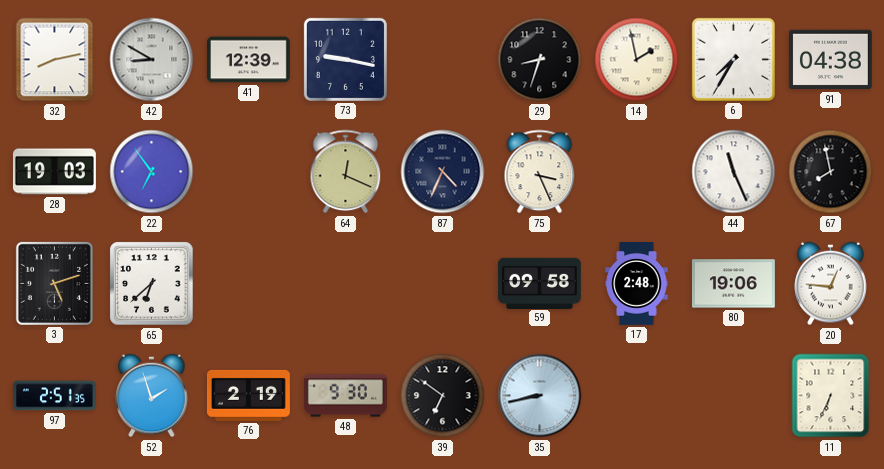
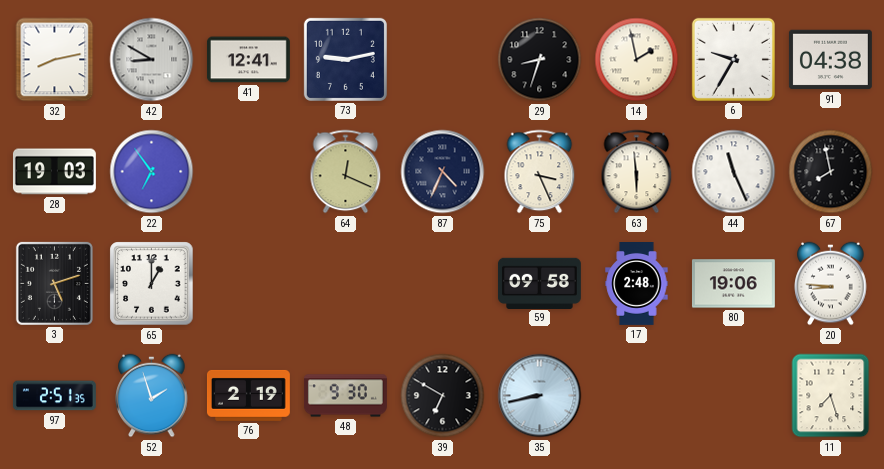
41: 12:39 -> 12:41
73: 9:17 -> 9:13
6: 7:35 -> 9:35
63: none -> 5:59
65: 6:38 -> 1:00
20: 12:46 -> 8:46
39: 6:51 -> 6:50
11: 6:34 -> 7:27
